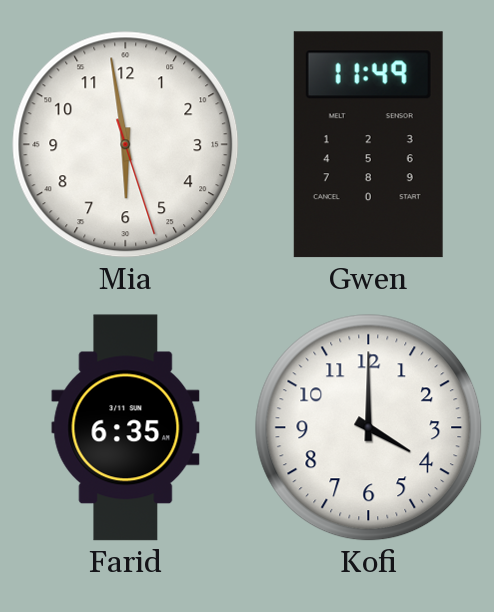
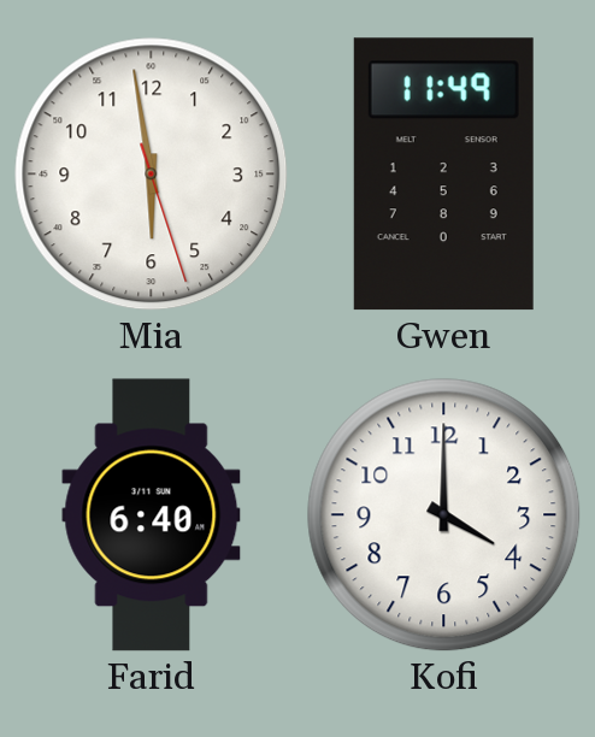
Farid: 6:35 -> 6:40
